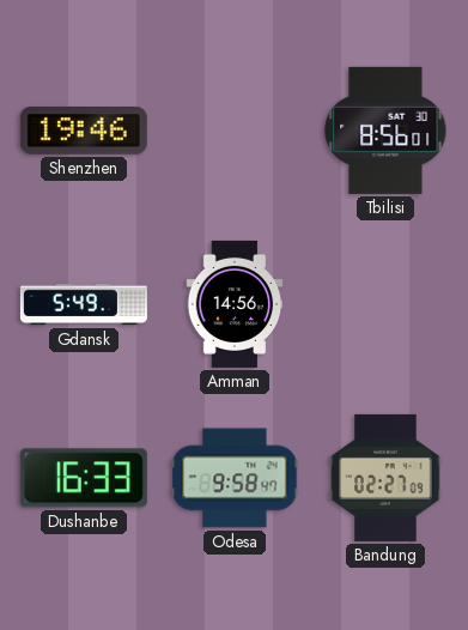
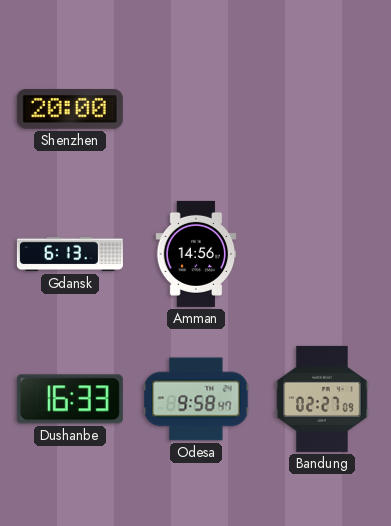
Shenzhen: 19:46 -> 20:00
Tbilisi: 8:56 -> none
Gdansk: 5:49 -> 6:13
